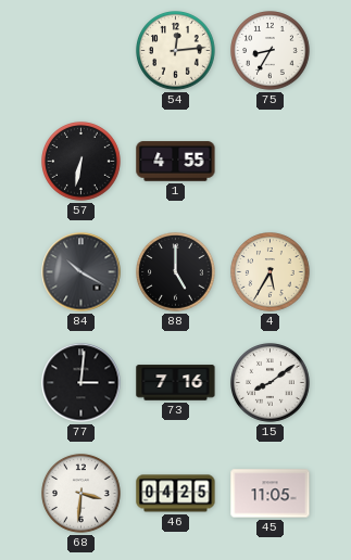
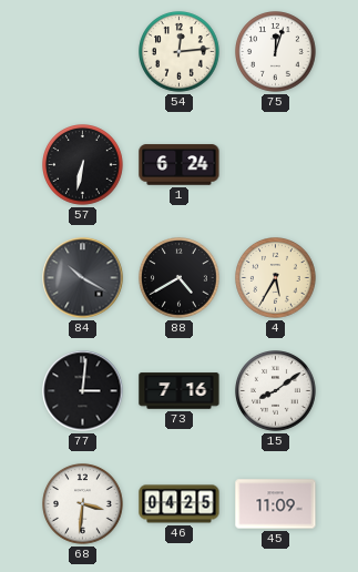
75: 8:35 -> 12:03
1: 4:55 -> 6:24
88: 5:00 -> 4:40
45: 11:05 -> 11:09
